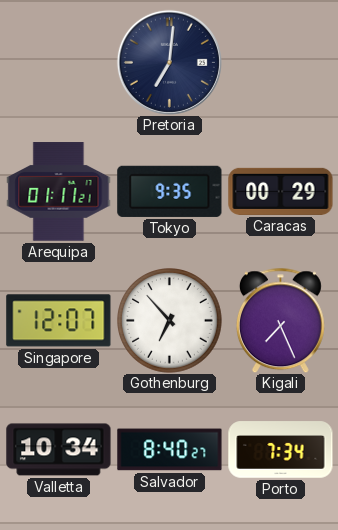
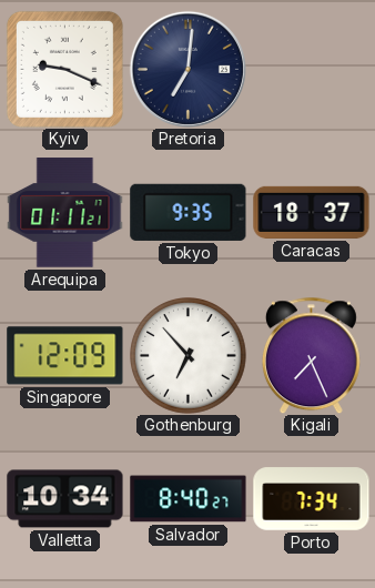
Kyiv: none -> 9:19
Caracas: 00:29 -> 18:37
Singapore: 12:07 -> 12:09
